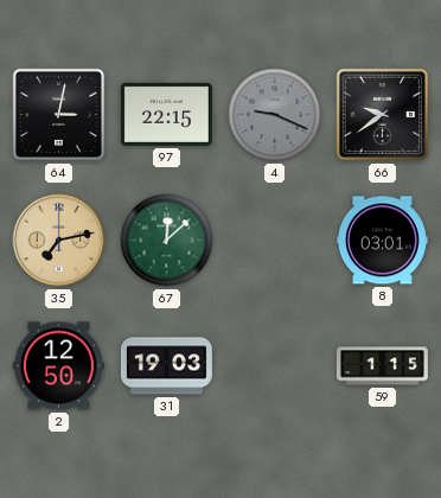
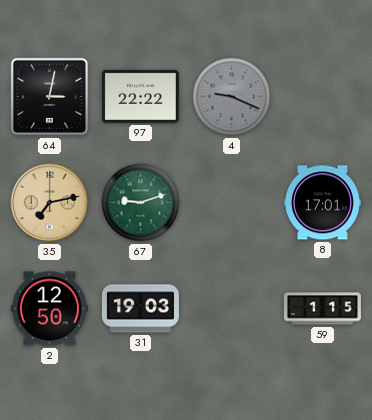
97: 22:15 -> 22:22
66: 9:39 -> none
67: 12:08 -> 9:12
8: 03:01 -> 17:01
